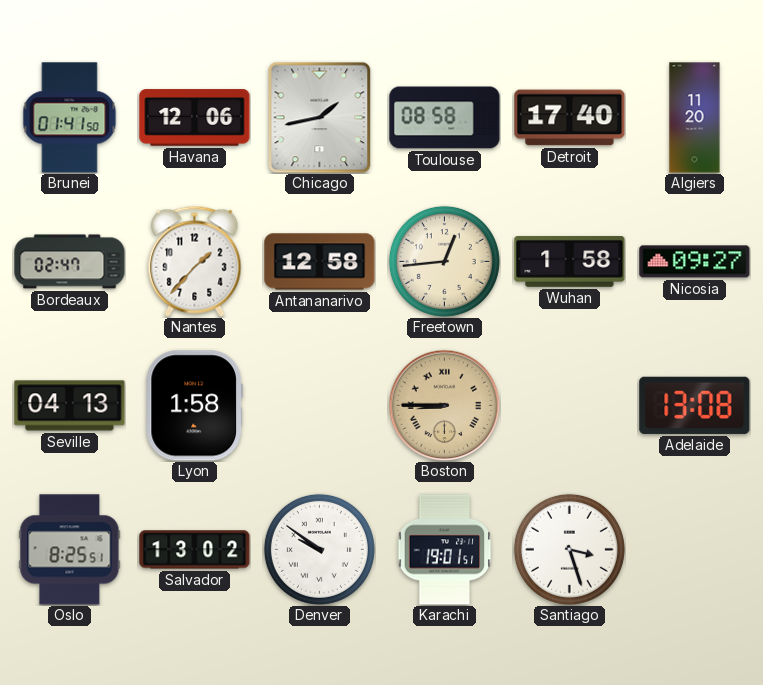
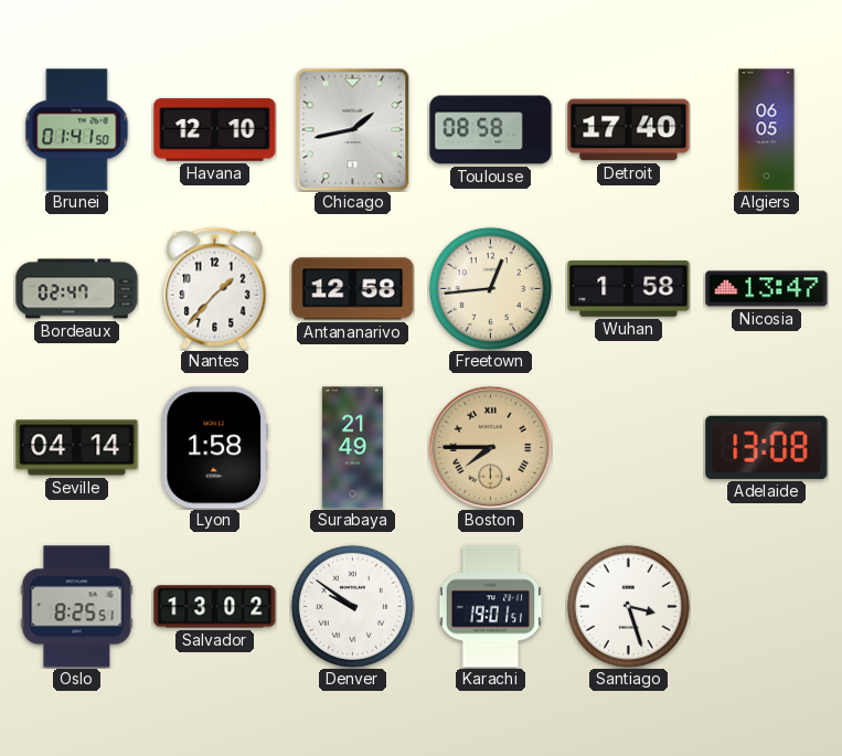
Havana: 12:06 -> 12:10
Algiers: 11:20 -> 06:05
Nicosia: 09:27 -> 13:47
Seville: 04:13 -> 04:14
Surabaya: none -> 21:49
Boston: 8:45 -> 7:45
